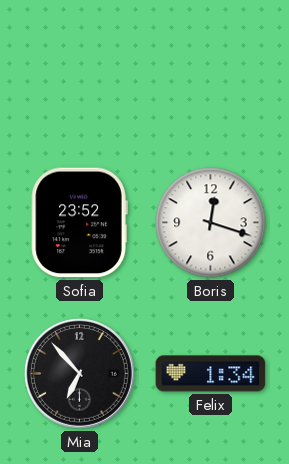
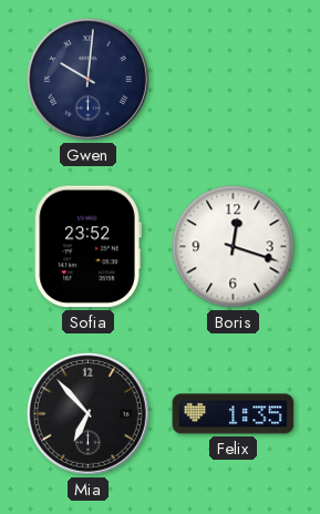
Gwen: none -> 10:01
Felix: 1:34 -> 1:35
